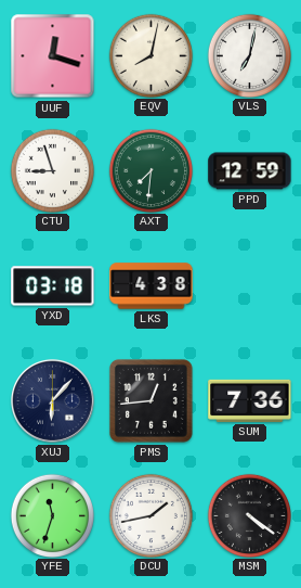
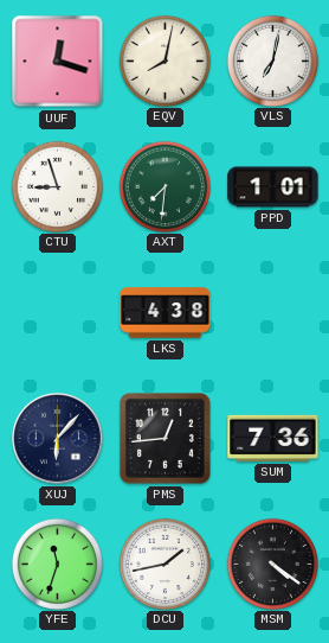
PPD: 12:59 -> 1:01
YXD: 03:18 -> none
